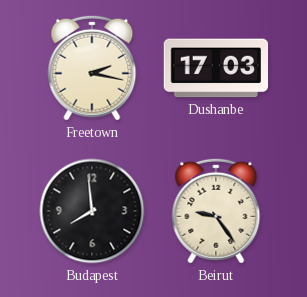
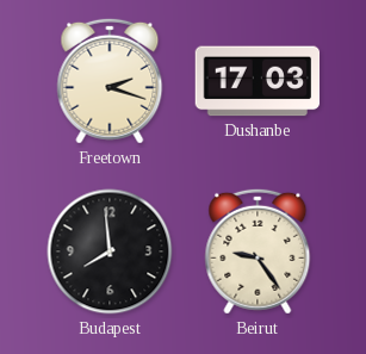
Freetown: 2:17 -> 2:18
